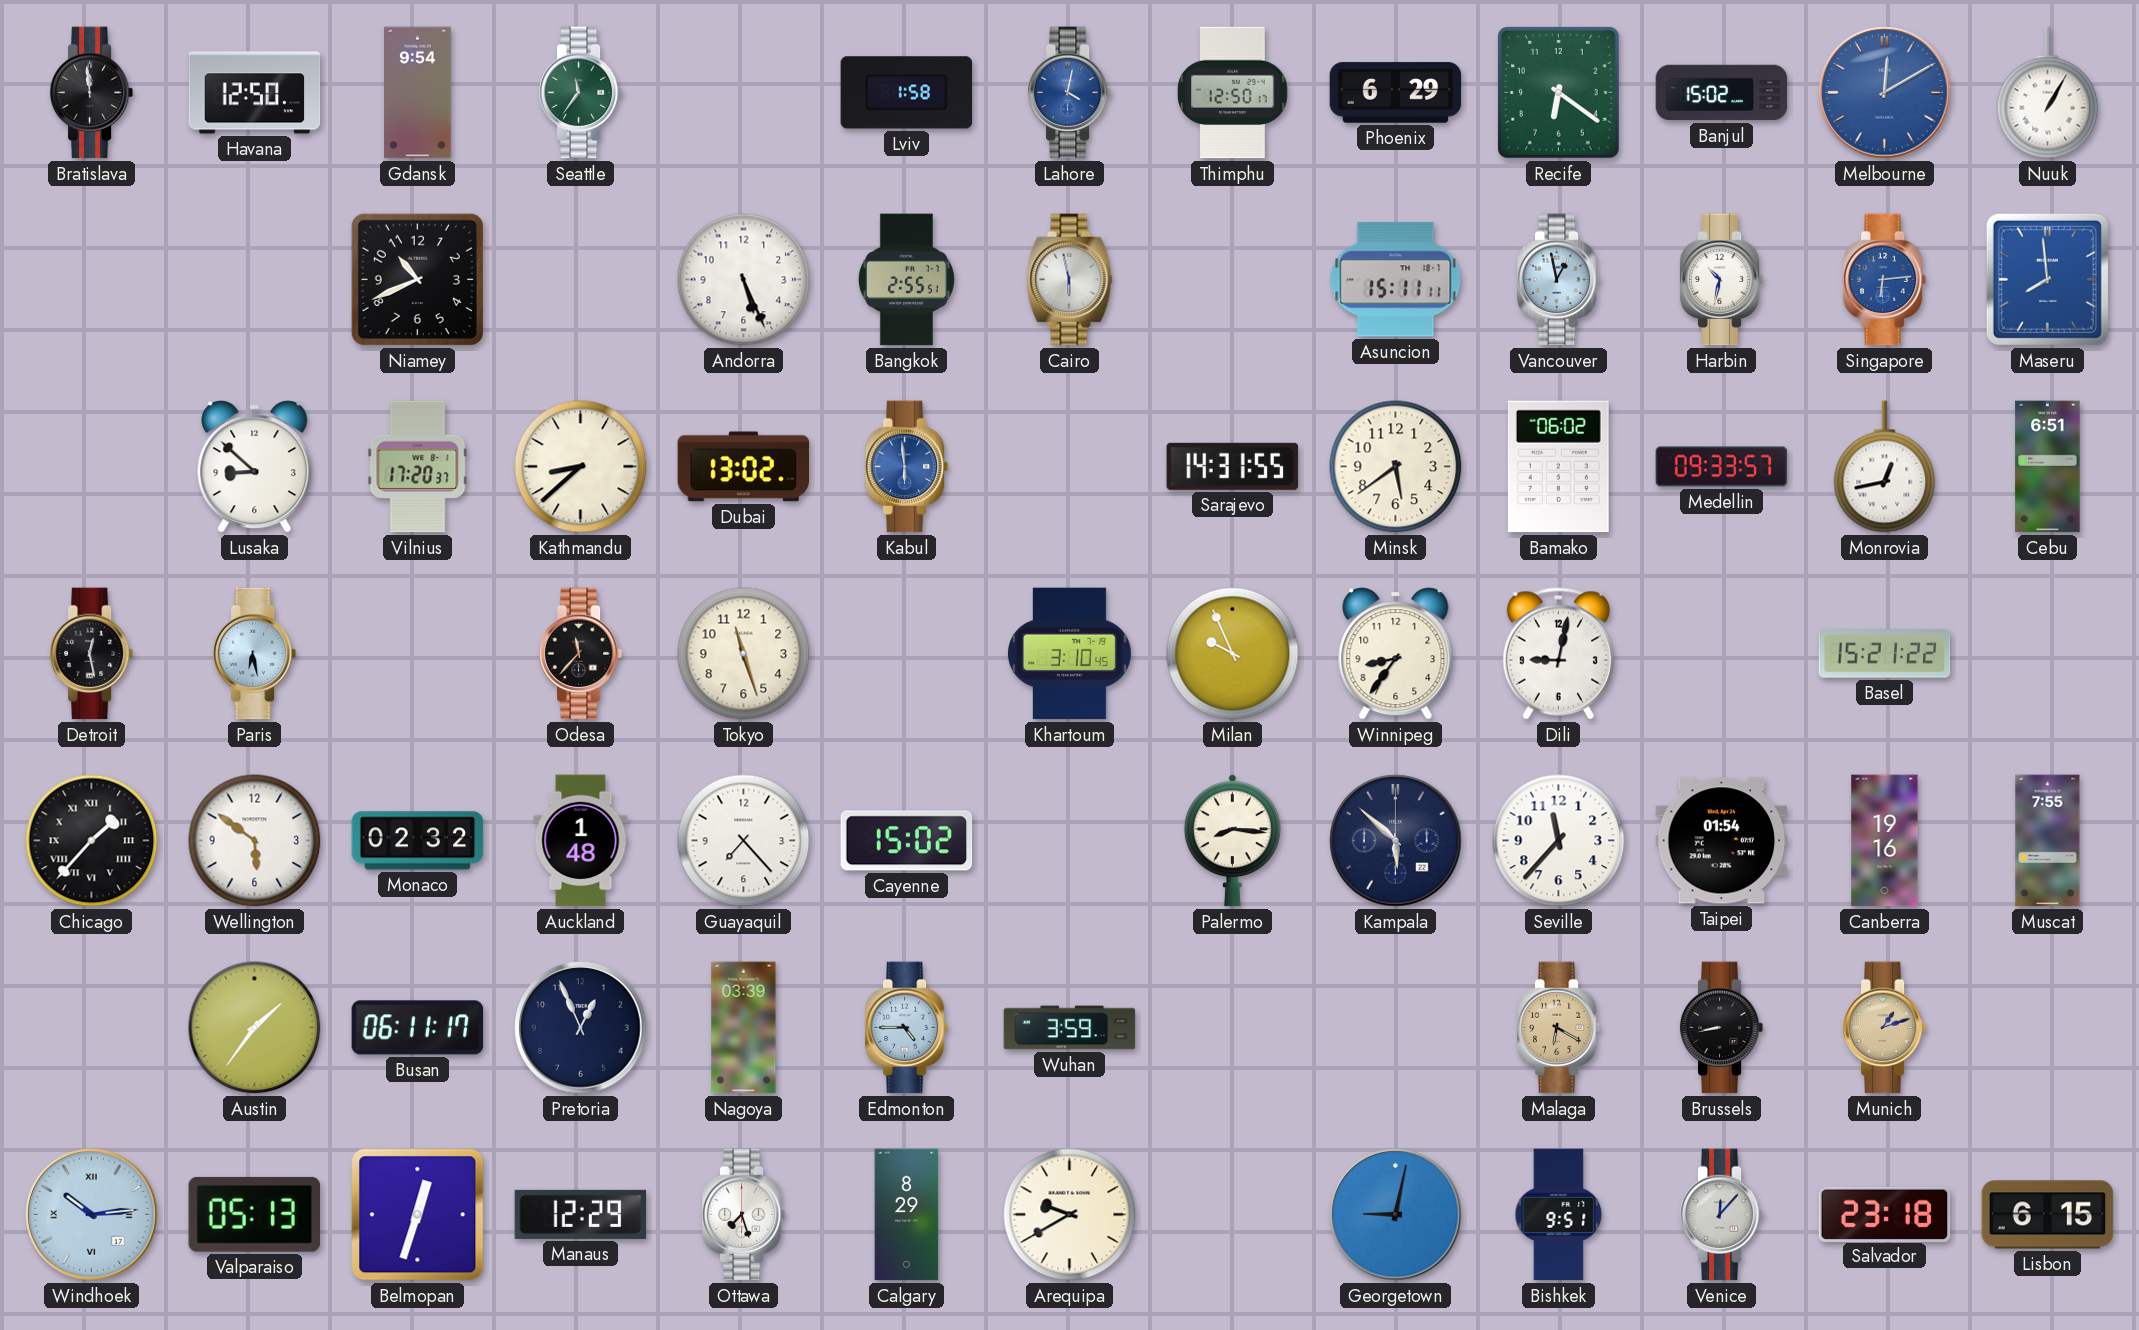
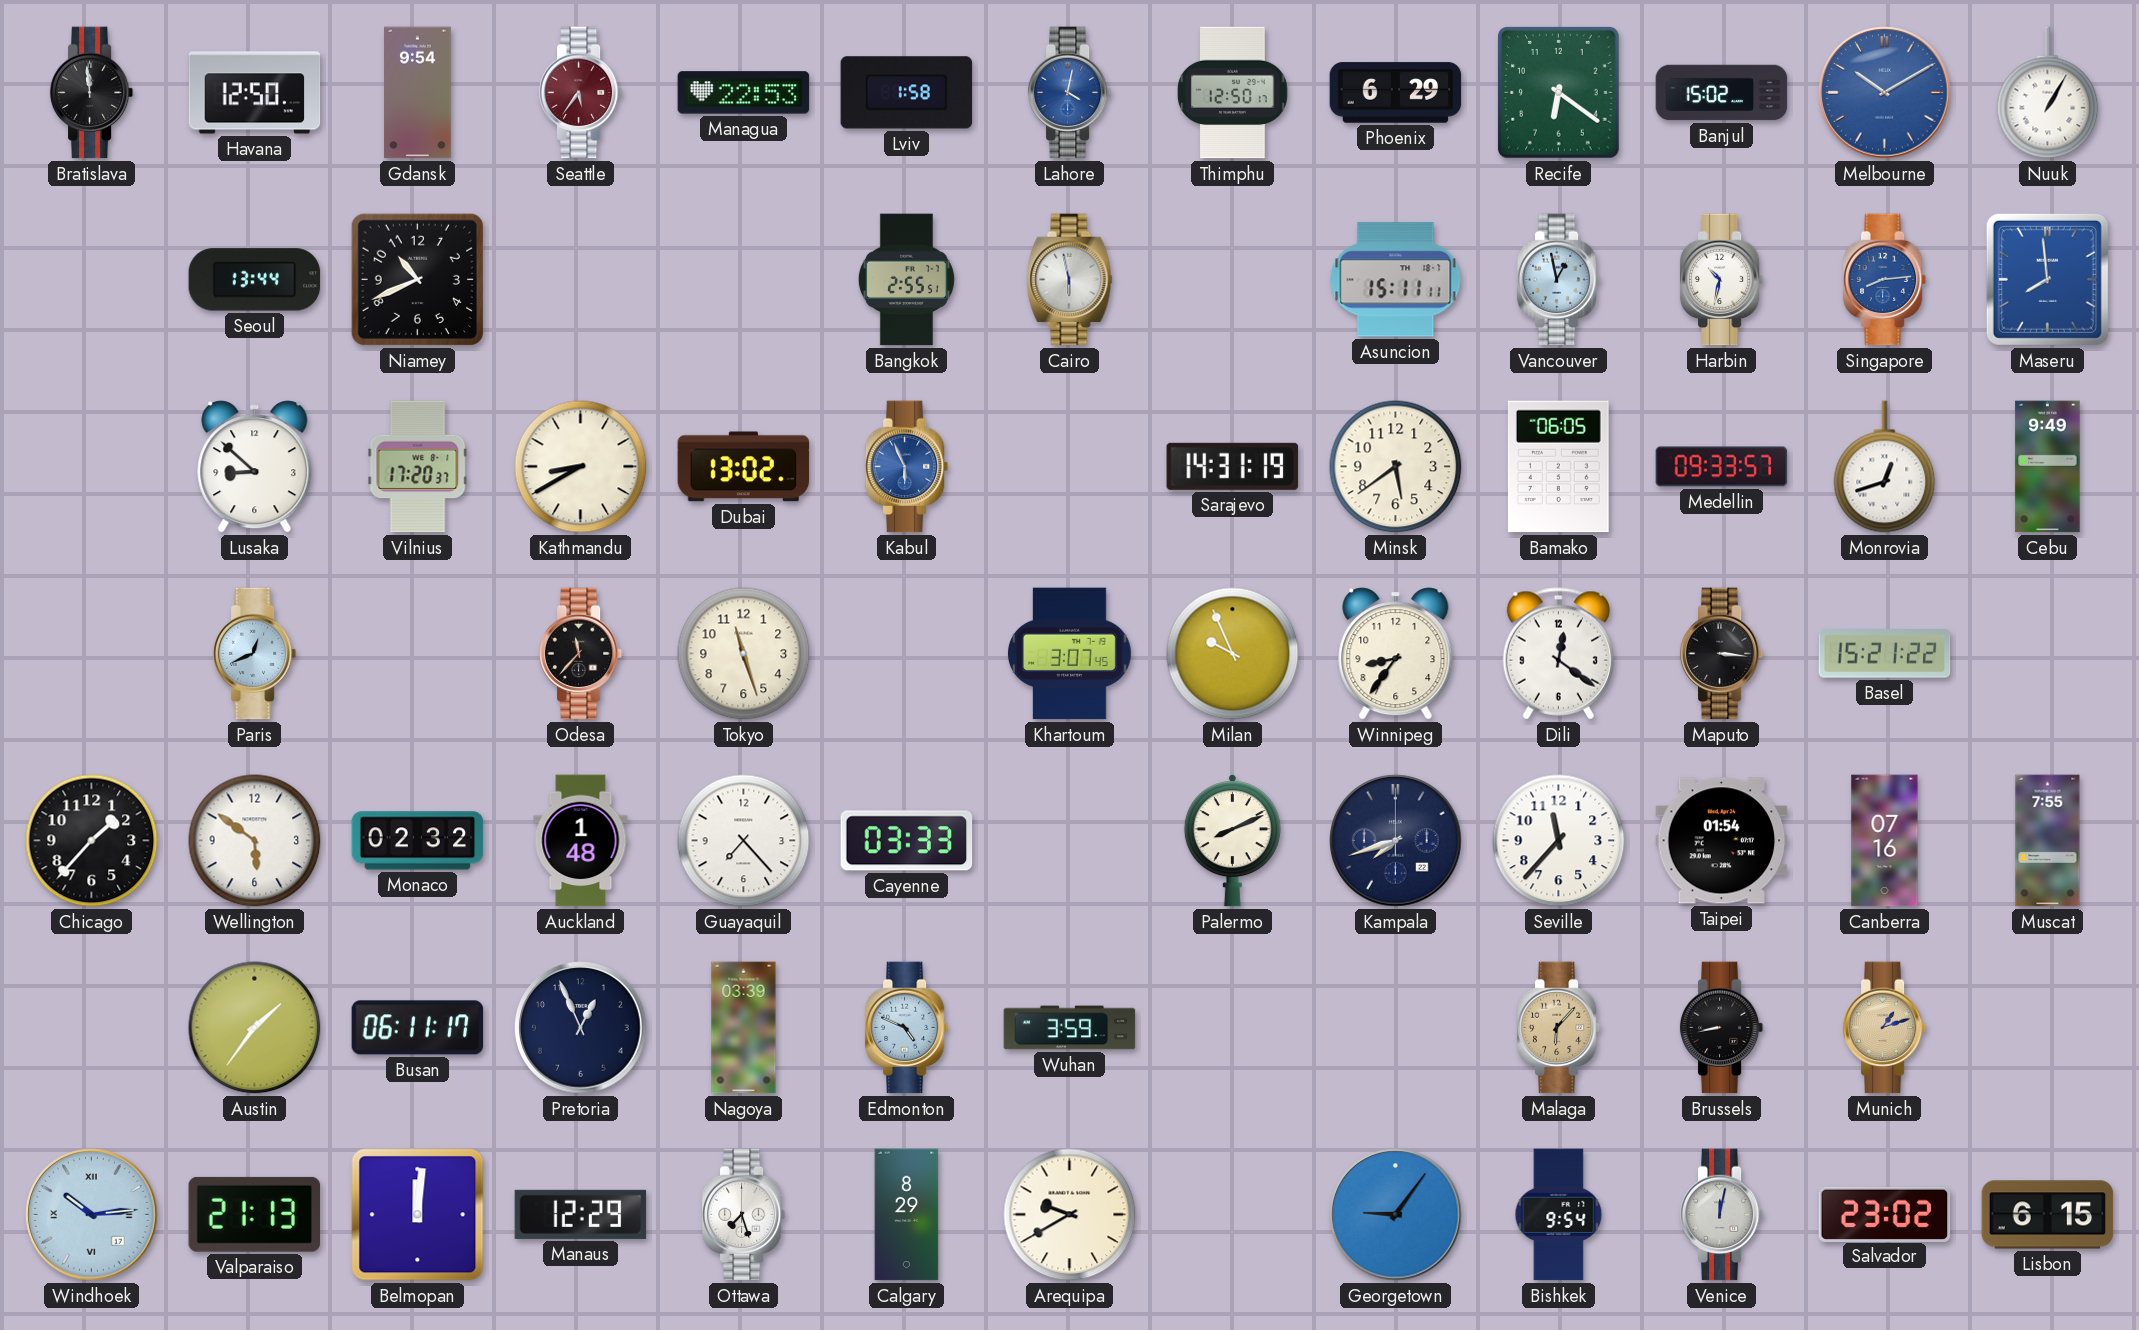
Seattle: 11:36 -> 5:36
Seattle dial: green -> burgundy
Managua: none -> 22:53
Melbourne: 12:10 -> 10:10
Seoul: none -> 13:44
Andorra: 5:26 -> none
Singapore: 6:14 -> 8:14
Kathmandu: 8:38 -> 8:40
Kabul: 5:59 -> 5:56
Sarajevo: 14:31:55 -> 14:31:19
Bamako: 06:02 -> 06:05
Monrovia: 12:43 -> 12:42
Cebu: 6:51 -> 9:49
Detroit: 12:28 -> none
Paris: 6:28 -> 12:41
Khartoum: 3:10 -> 3:07
Dili: 9:02 -> 12:21
Maputo: none -> 3:16
Chicago numerals: Roman -> Arabic
Cayenne: 15:02 -> 03:33
Palermo: 8:16 -> 8:11
Kampala: 5:52 -> 7:42
Canberra: 19:16 -> 07:16
Edmonton: 4:45 -> 4:49
Malaga: 6:20 -> 6:07
Valparaiso: 05:13 -> 21:13
Belmopan: 12:33 -> 12:01
Georgetown: 9:02 -> 9:06
Bishkek: 9:51 -> 9:54
Venice: 12:07 -> 12:02
Salvador: 23:18 -> 23:02
